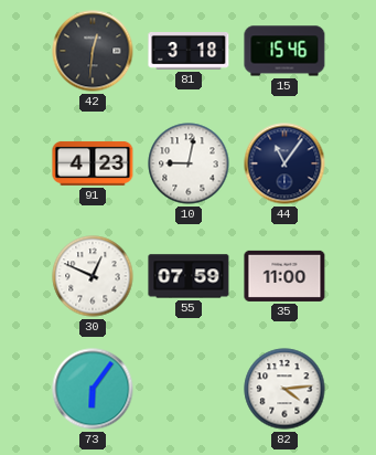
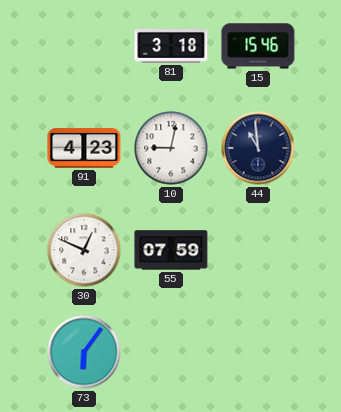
42: 12:31 -> none
44: 11:06 -> 10:59
35: 11:00 -> none
82: 4:14 -> none
